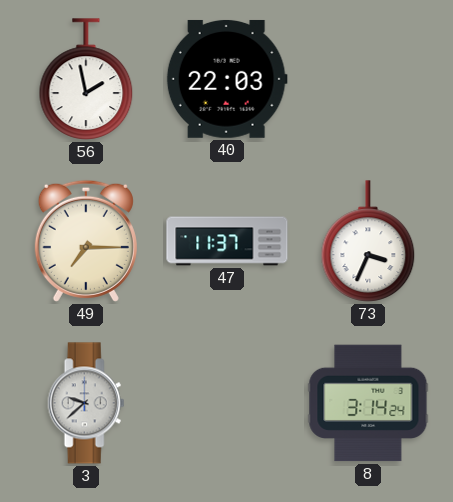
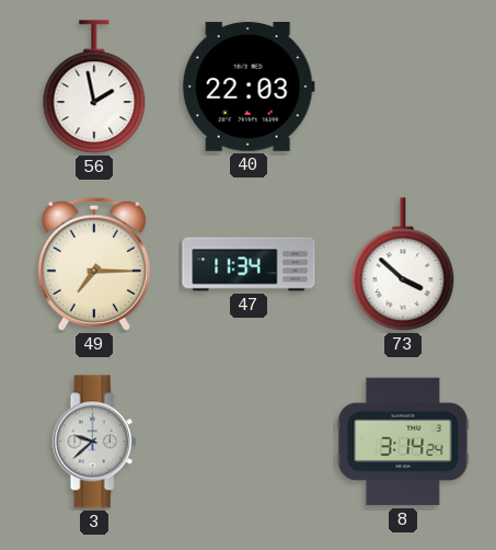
47: 11:37 -> 11:34
73: 3:34 -> 3:52
